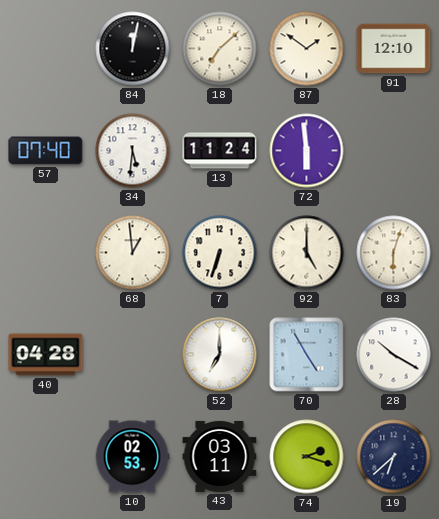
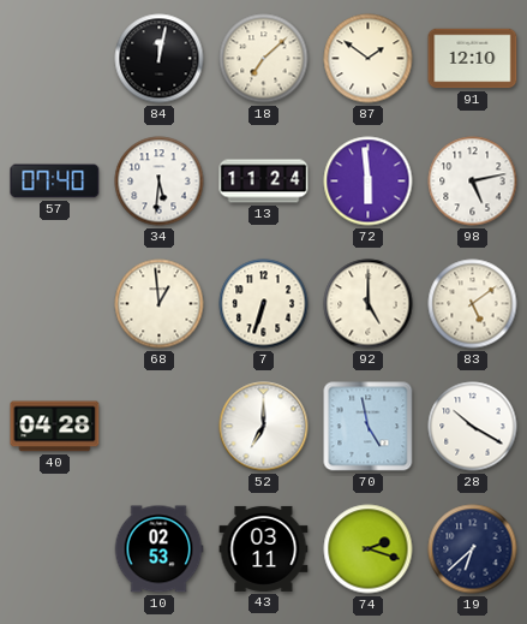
98: none -> 5:13
83: 6:03 -> 5:09
70: 4:55 -> 4:58
